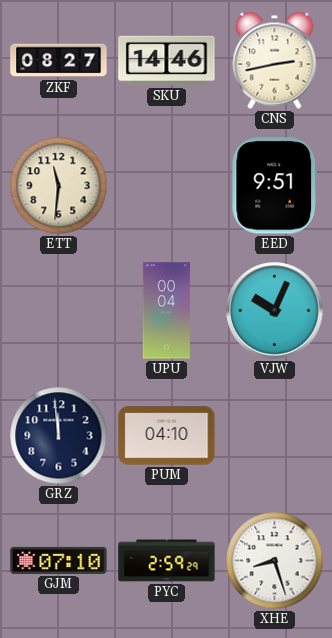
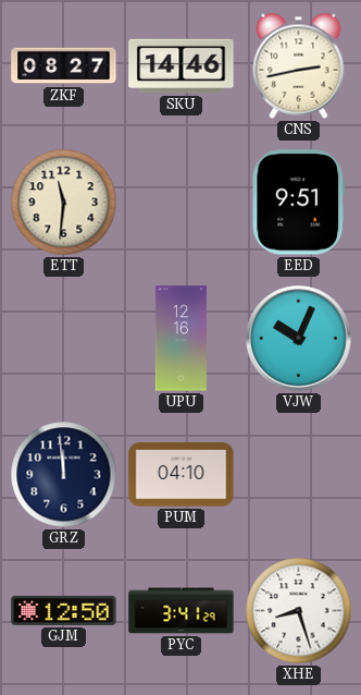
UPU: 00:04 -> 12:16
GJM: 07:10 -> 12:50
PYC: 2:59 -> 3:41
